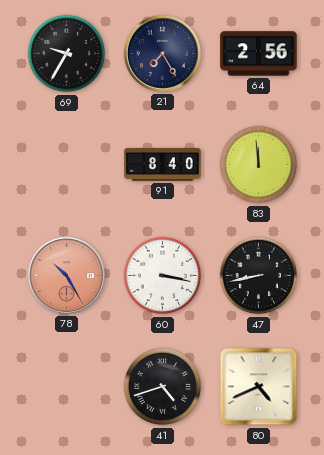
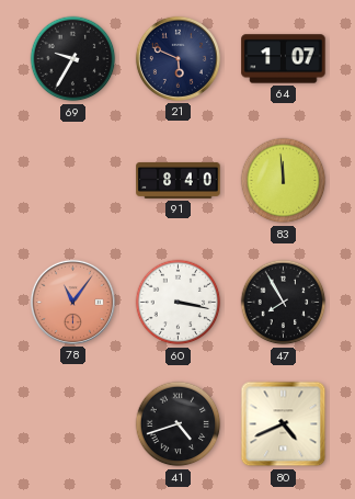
21: 7:25 -> 5:49
64: 2:56 -> 1:07
78: 10:25 -> 11:06
47: 8:43 -> 7:55
